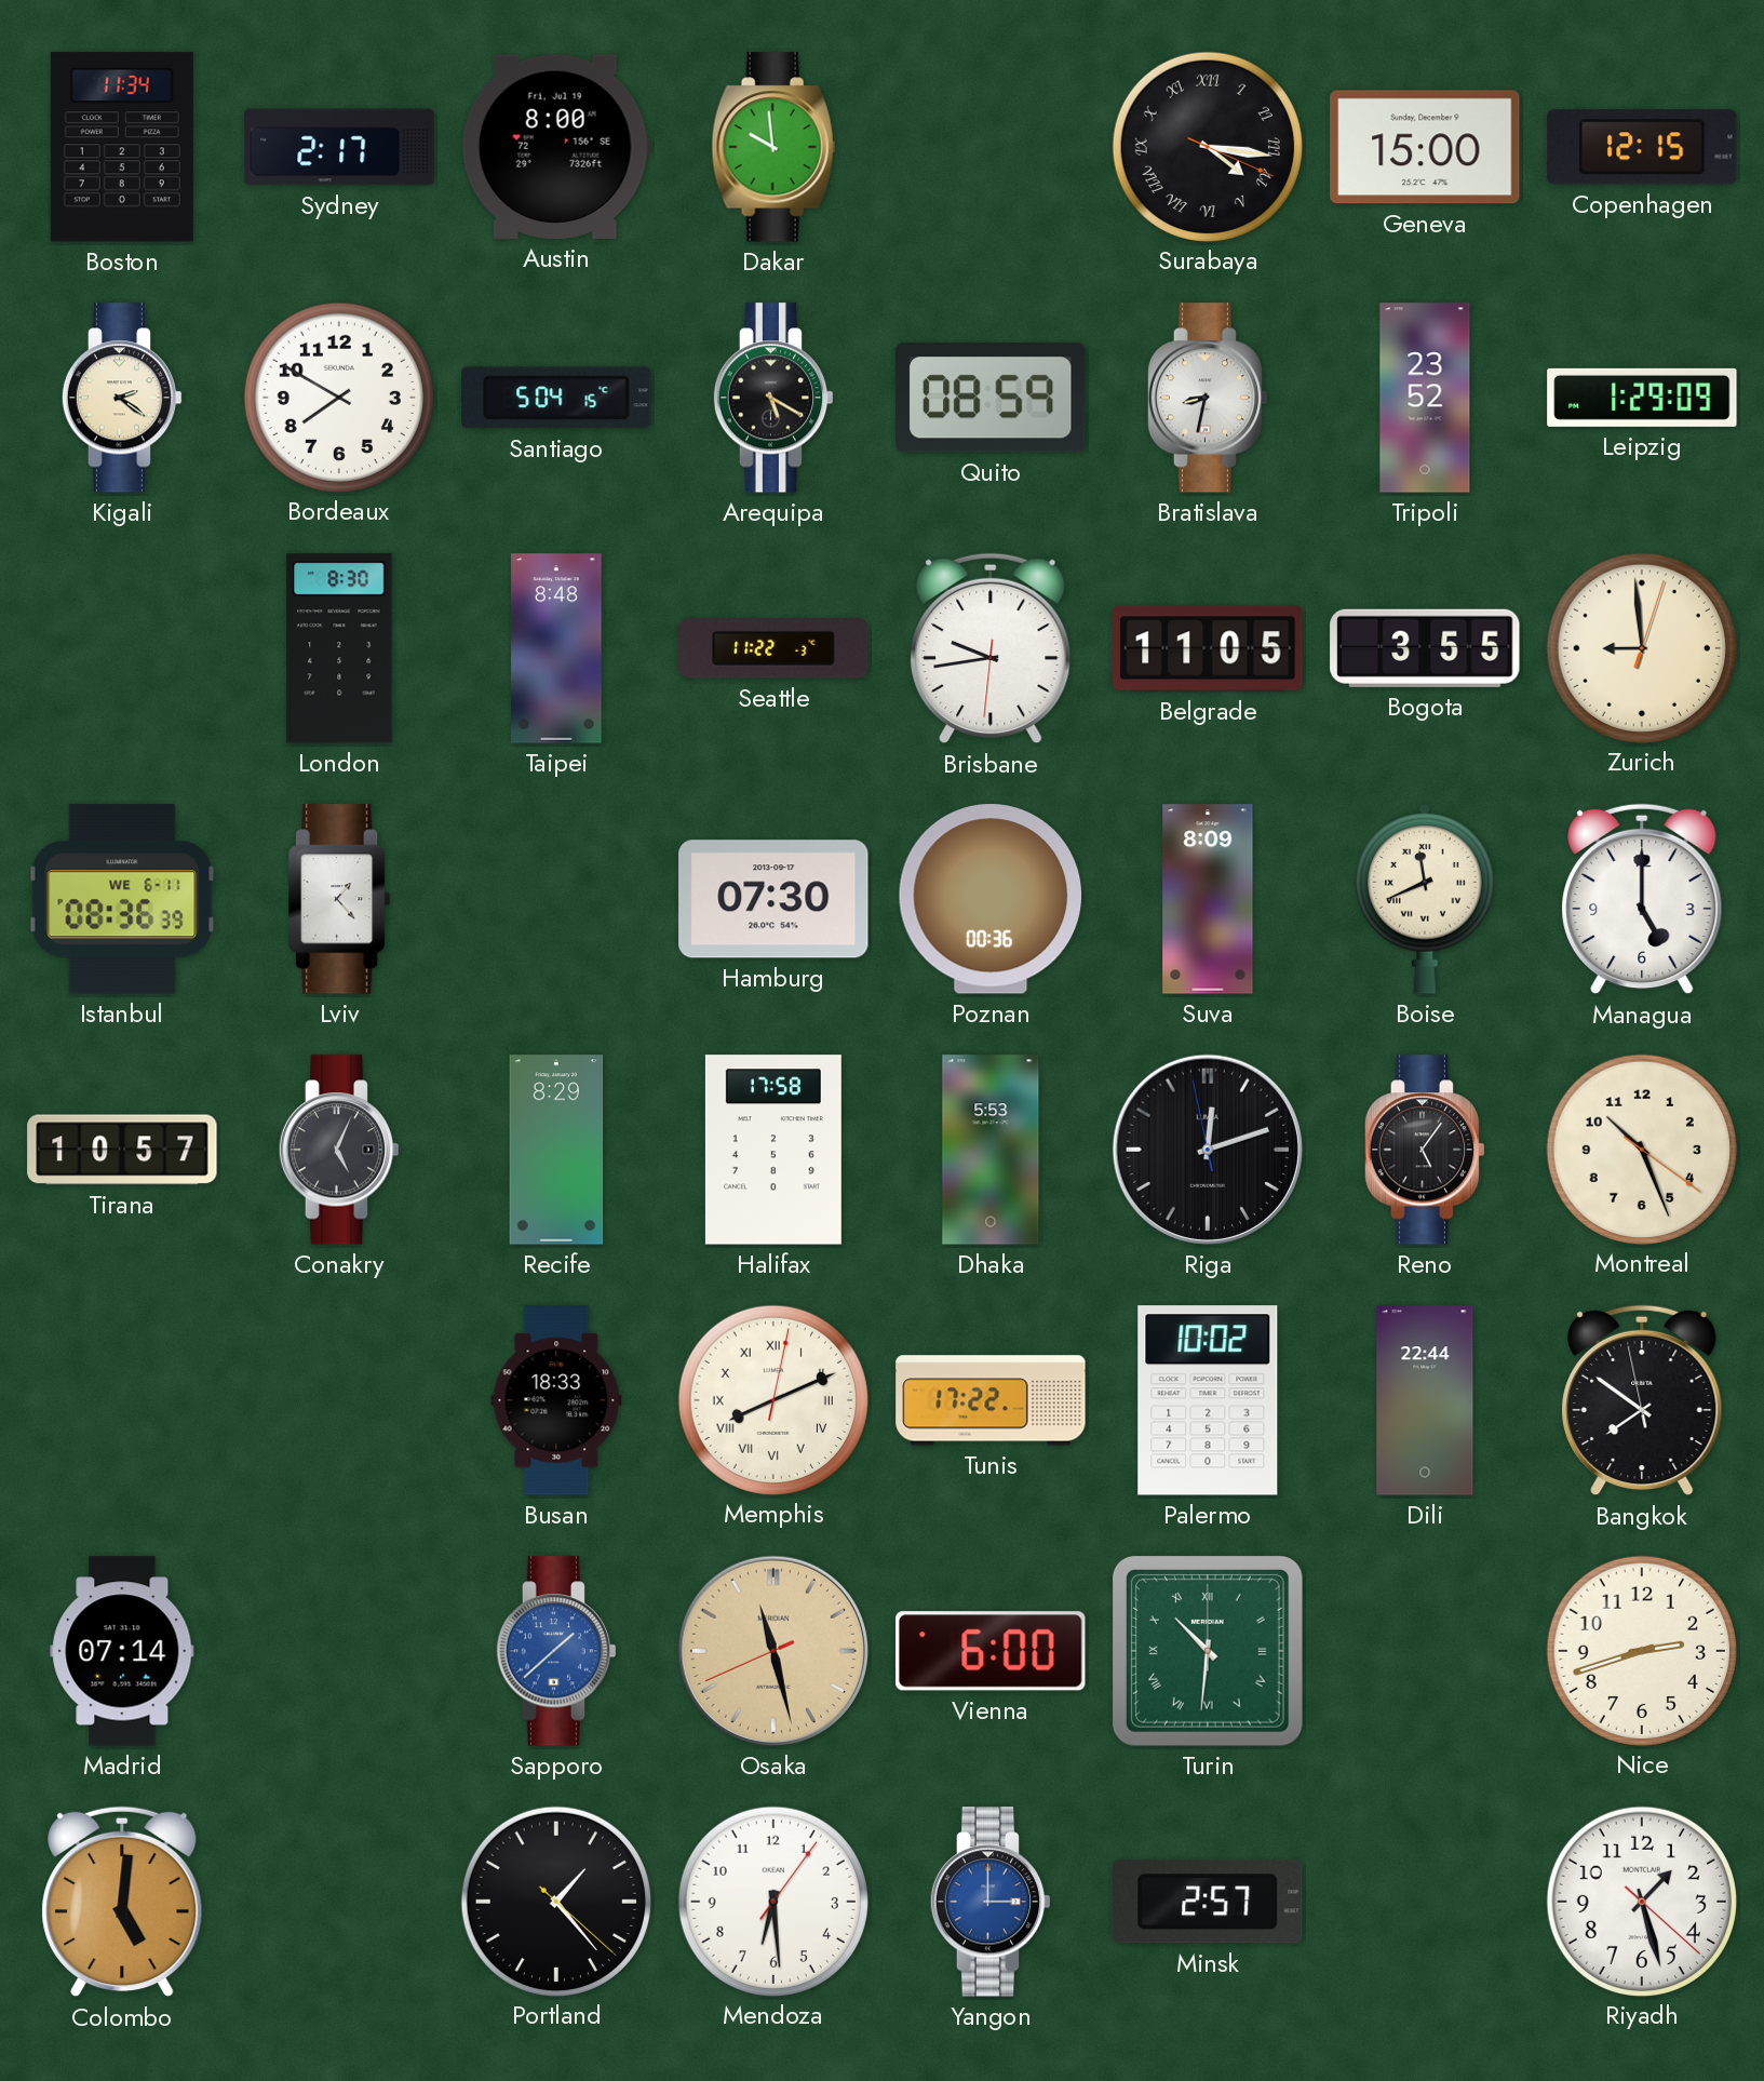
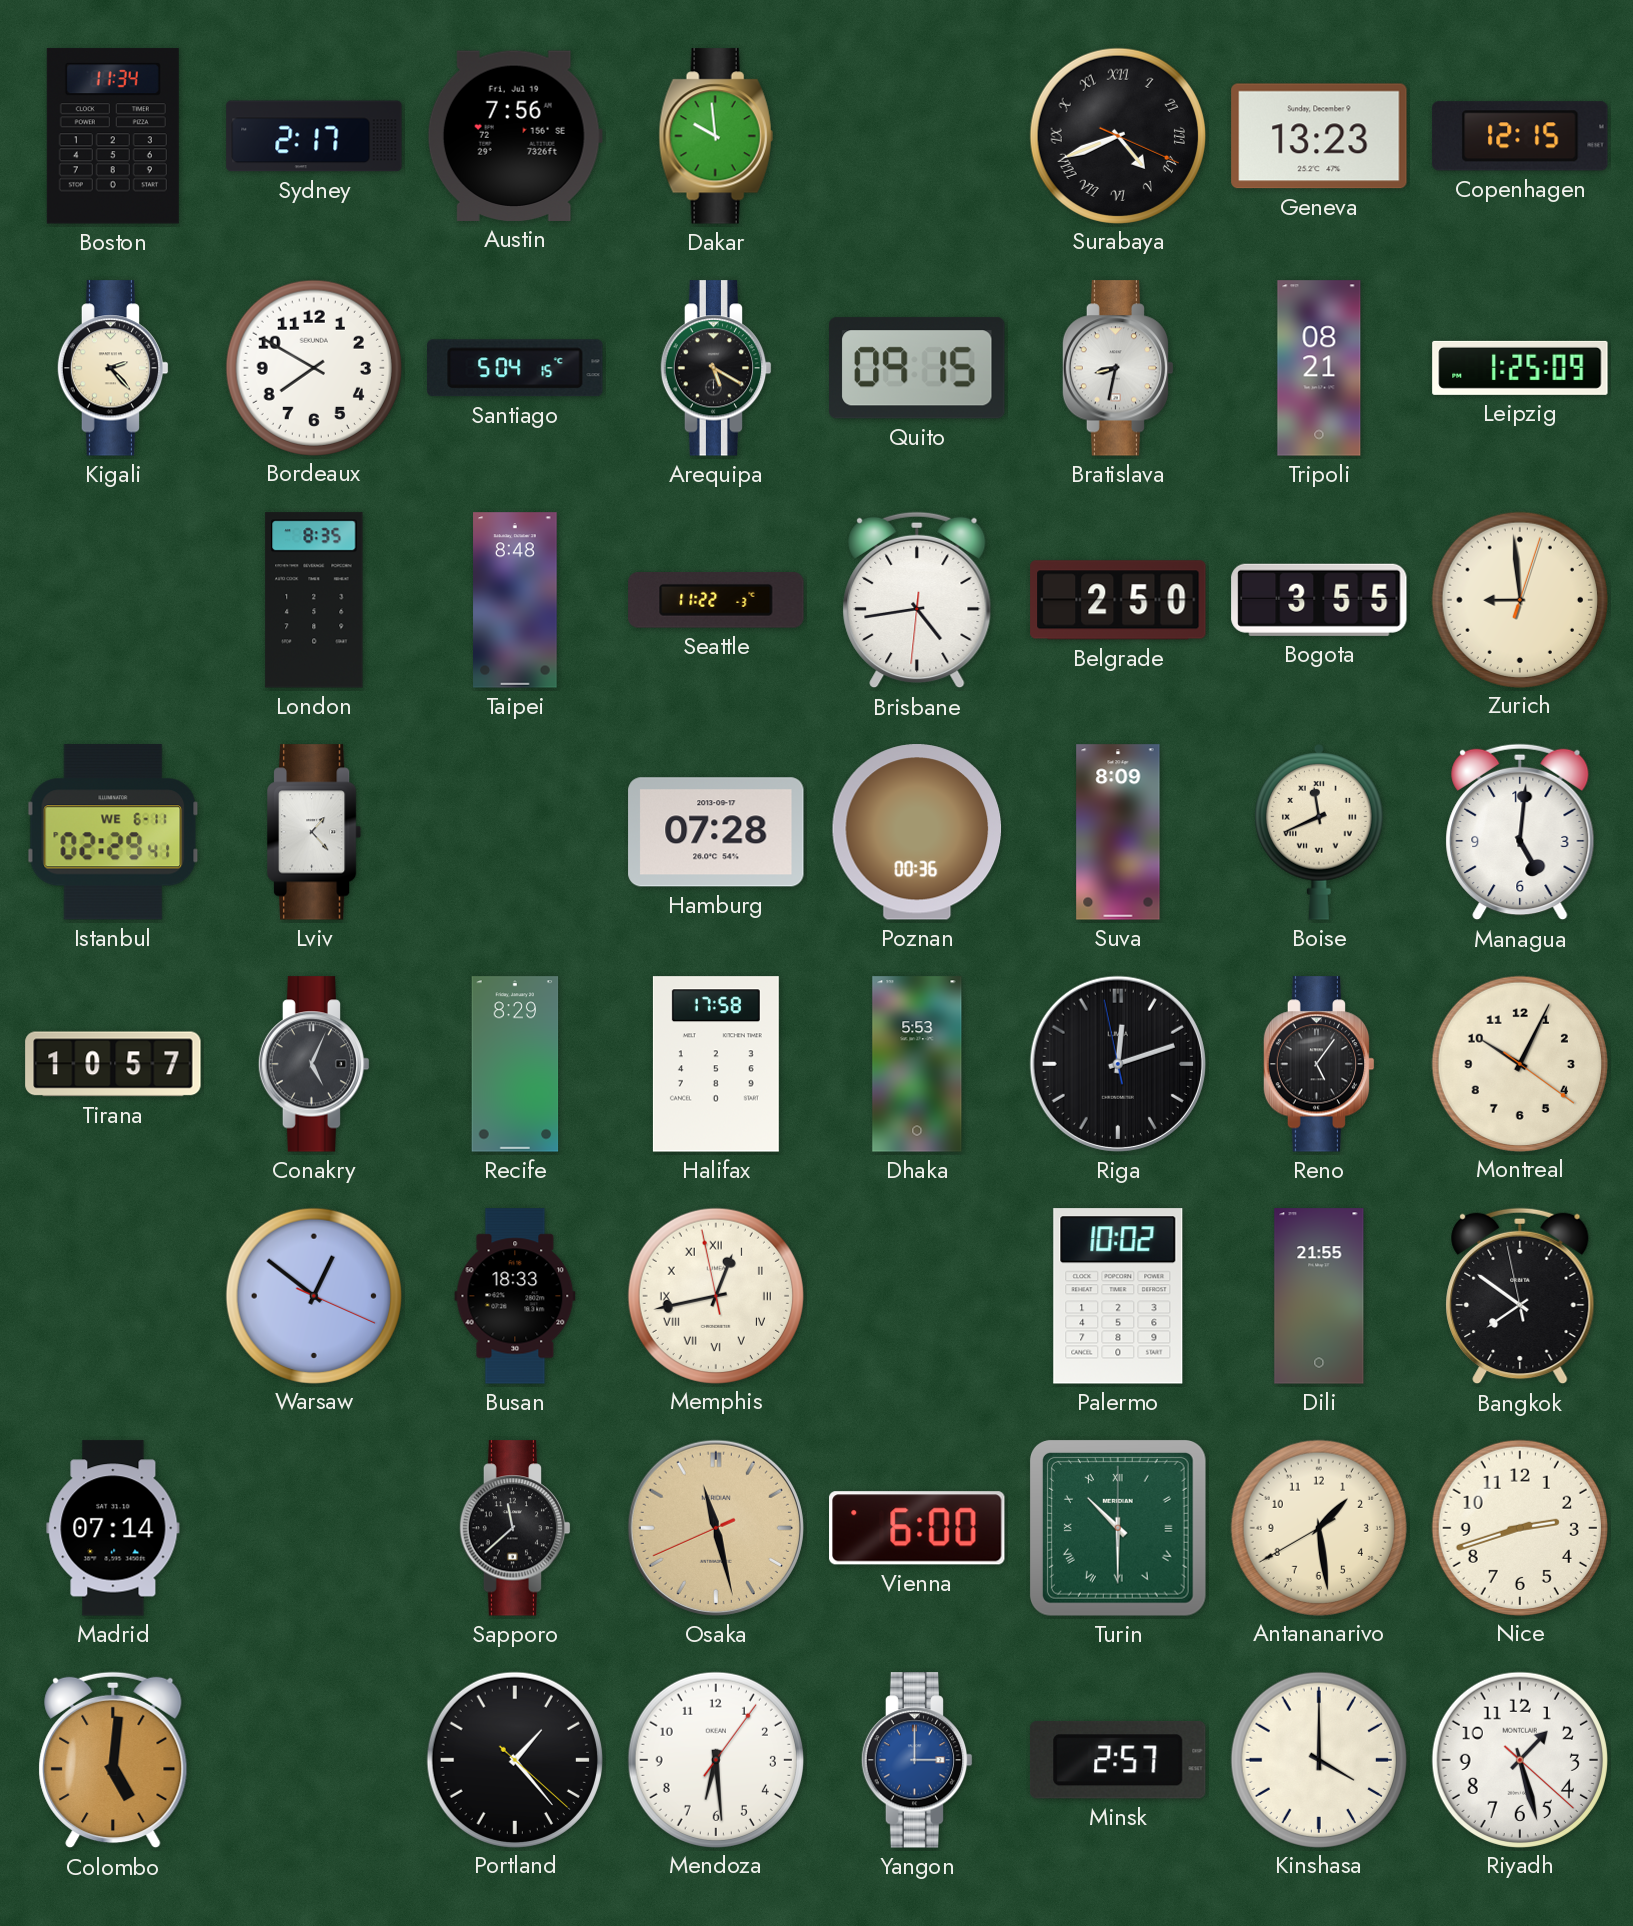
Austin: 8:00 -> 7:56
Surabaya: 4:16 -> 4:41
Geneva: 15:00 -> 13:23
Kigali: 2:21 -> 2:23
Quito: 08:59 -> 09:15
Tripoli: 23:52 -> 08:21
Leipzig: 1:29 -> 1:25
London: 8:30 -> 8:35
Brisbane: 9:43 -> 4:43
Belgrade: 11:05 -> 2:50
Istanbul: 08:36 -> 02:29
Hamburg: 07:30 -> 07:28
Managua: 5:00 -> 5:01
Montreal: 10:26 -> 10:04
Warsaw: none -> 12:51
Memphis: 8:11 -> 12:42
Tunis: 17:22 -> none
Dili: 22:44 -> 21:55
Sapporo: 1:38 -> 11:38
Sapporo dial: blue -> black
Turin: 10:31 -> 10:30
Antananarivo: none -> 1:28
Kinshasa: none -> 4:00
